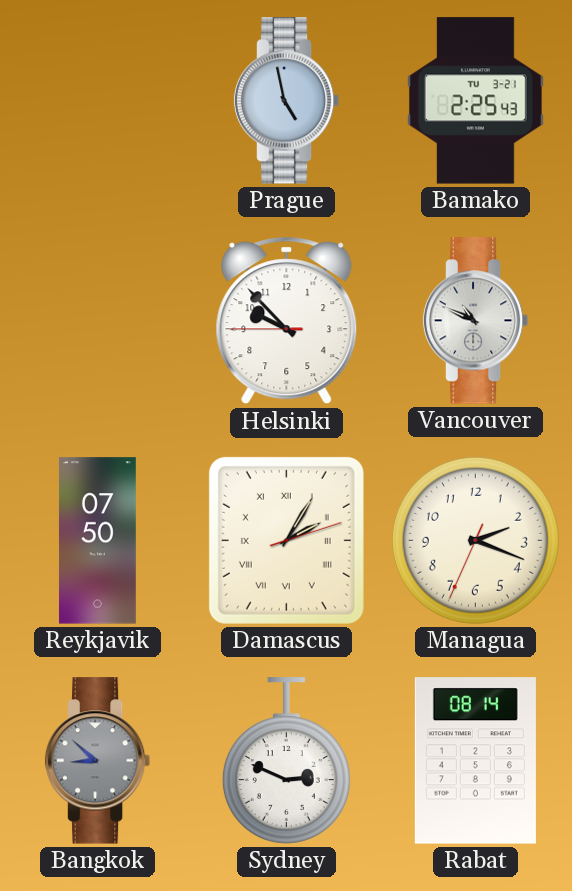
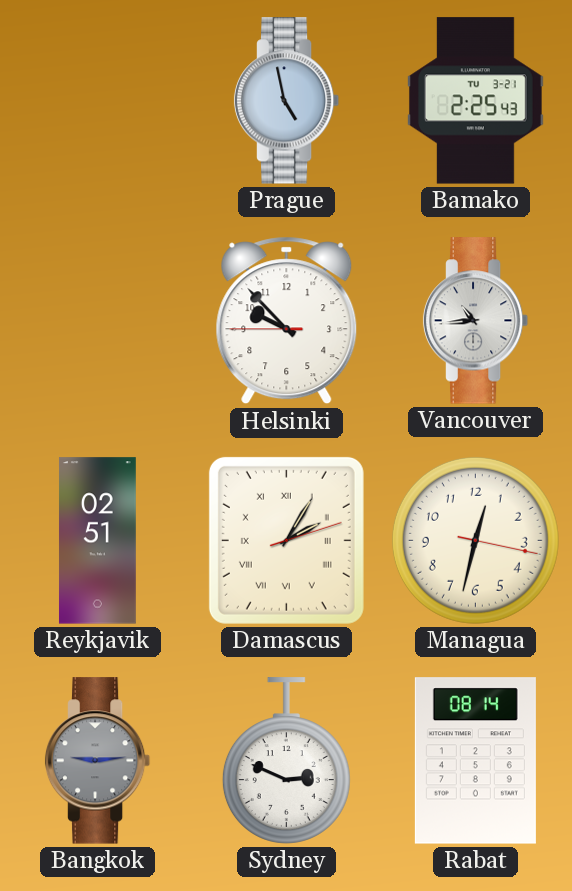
Vancouver: 10:49 -> 10:44
Reykjavik: 07:50 -> 02:51
Managua: 2:18 -> 12:32
Bangkok: 8:52 -> 9:14
